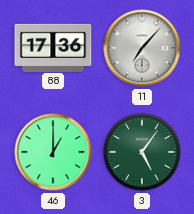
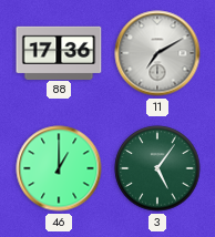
11: 7:07 -> 7:10
